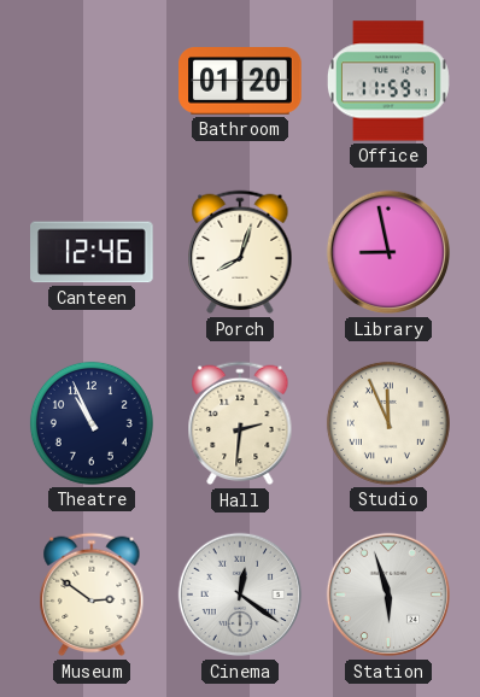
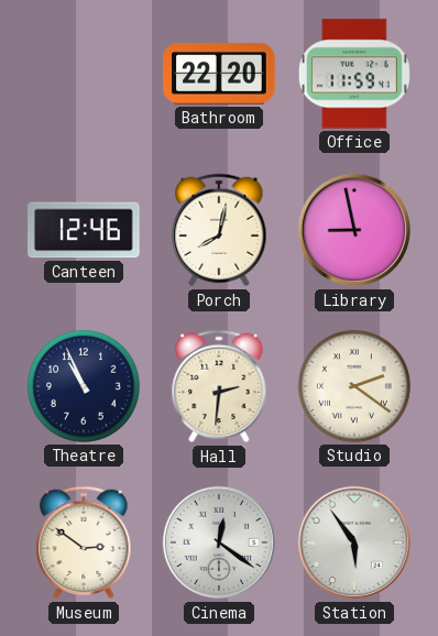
Bathroom: 01:20 -> 22:20
Porch: 8:03 -> 8:02
Studio: 11:56 -> 2:21
Station: 5:57 -> 5:54
